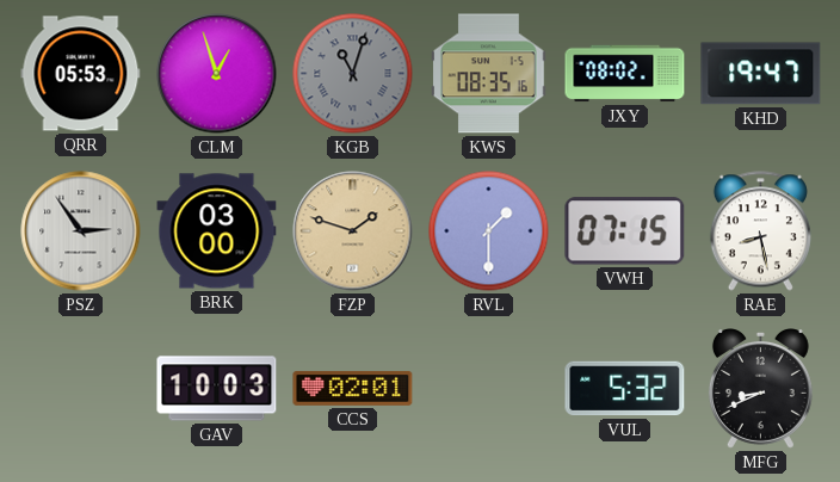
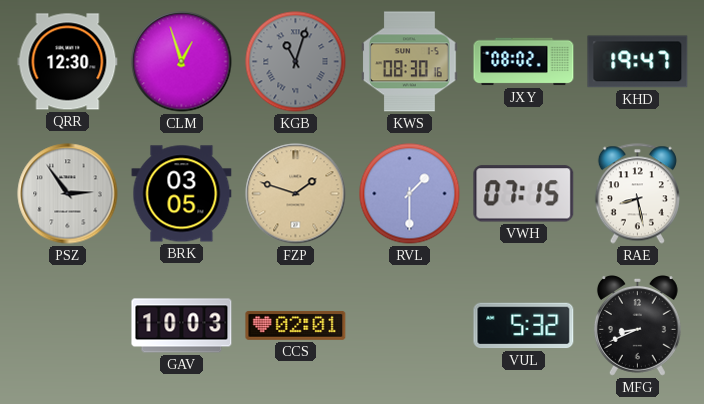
QRR: 05:53 -> 12:30
KWS: 08:35 -> 08:30
BRK: 03:00 -> 03:05
